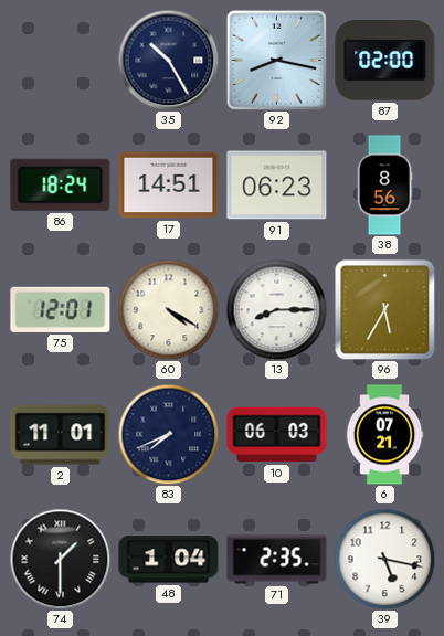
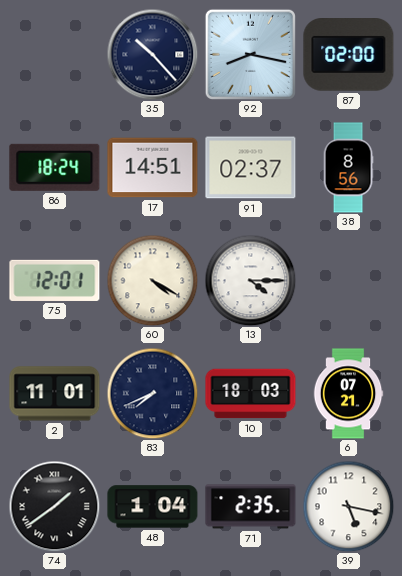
35: 10:25 -> 10:23
91: 06:23 -> 02:37
13: 8:15 -> 4:15
96: 5:35 -> none
10: 06:03 -> 18:03
74: 1:30 -> 1:39
